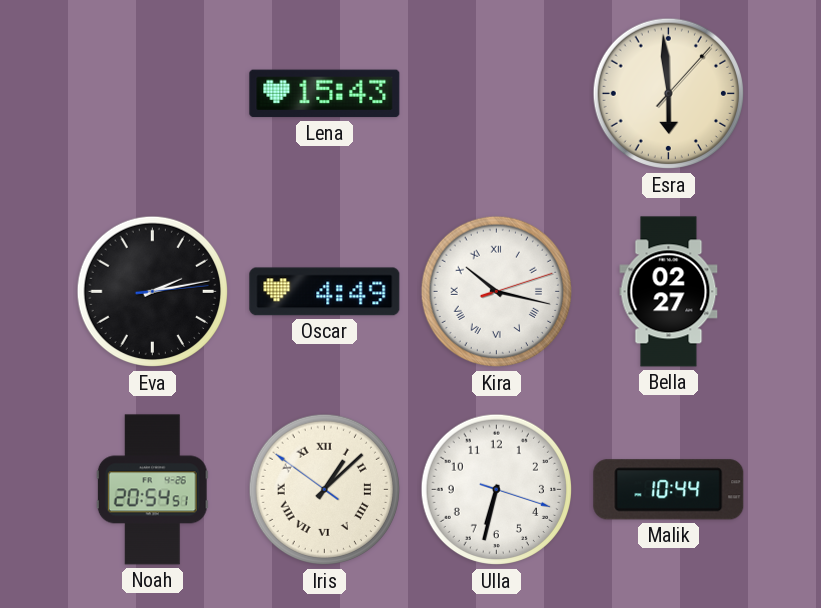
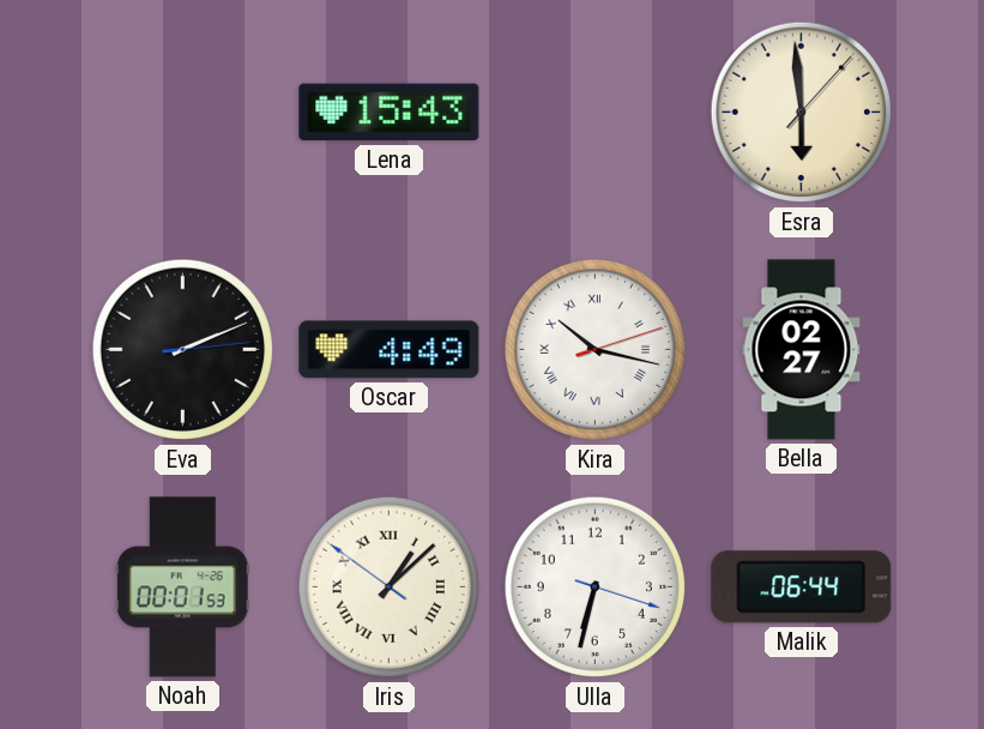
Eva: 2:13 -> 2:11
Noah: 20:54 -> 00:01
Malik: 10:44 -> 06:44
